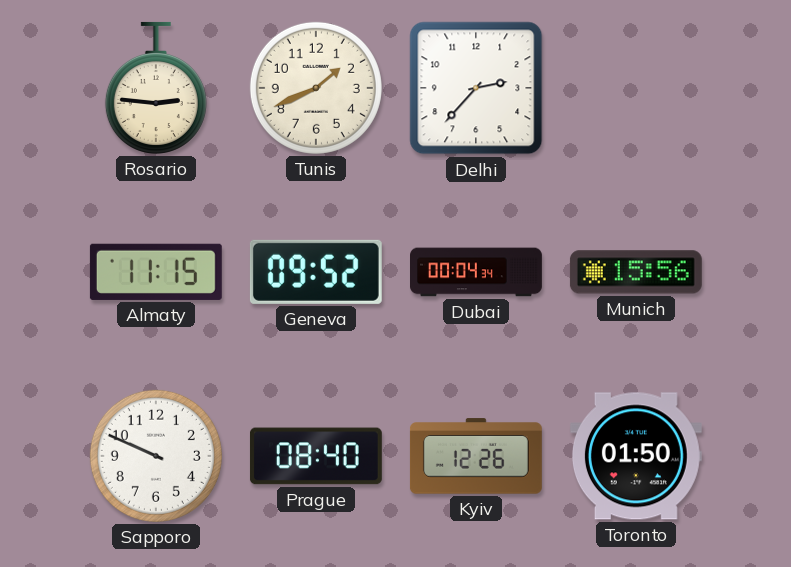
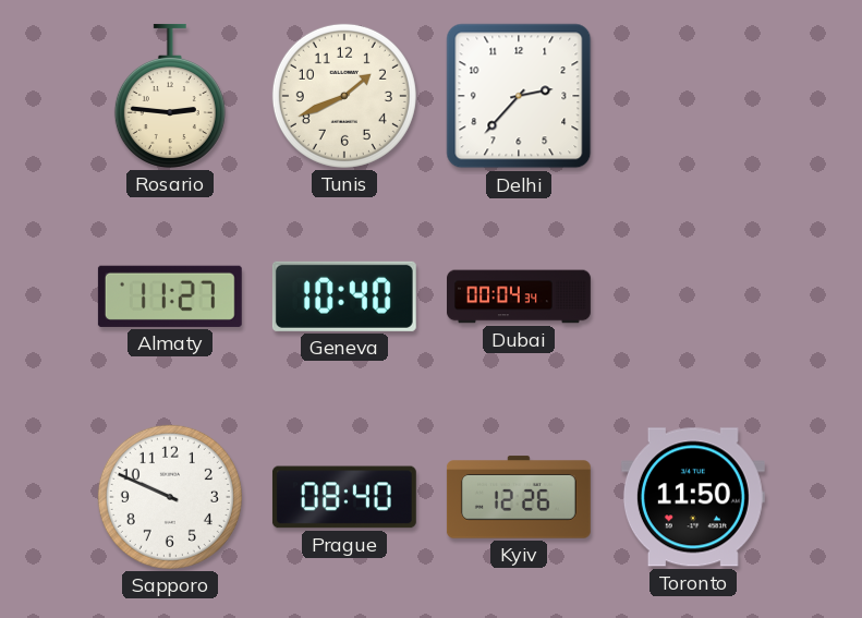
Almaty: 11:15 -> 11:27
Geneva: 09:52 -> 10:40
Munich: 15:56 -> none
Toronto: 01:50 -> 11:50
